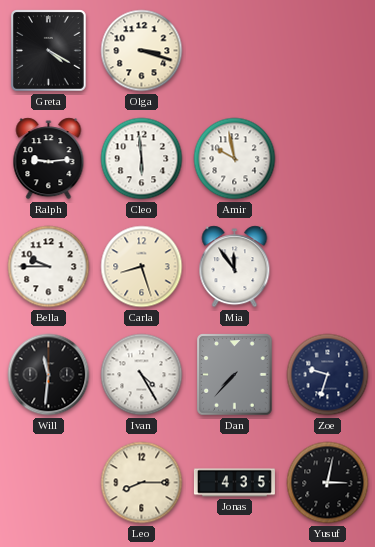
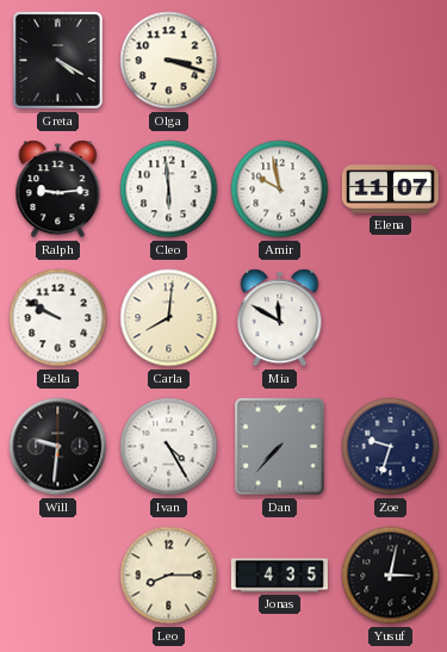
Elena: none -> 11:07
Bella: 9:45 -> 9:50
Carla: 8:27 -> 8:01
Mia: 11:54 -> 11:50
Will: 11:31 -> 9:31
